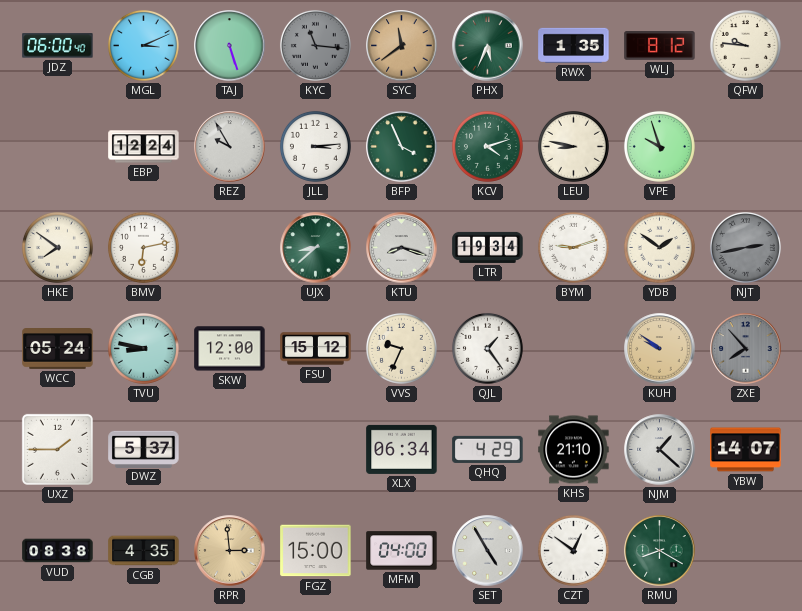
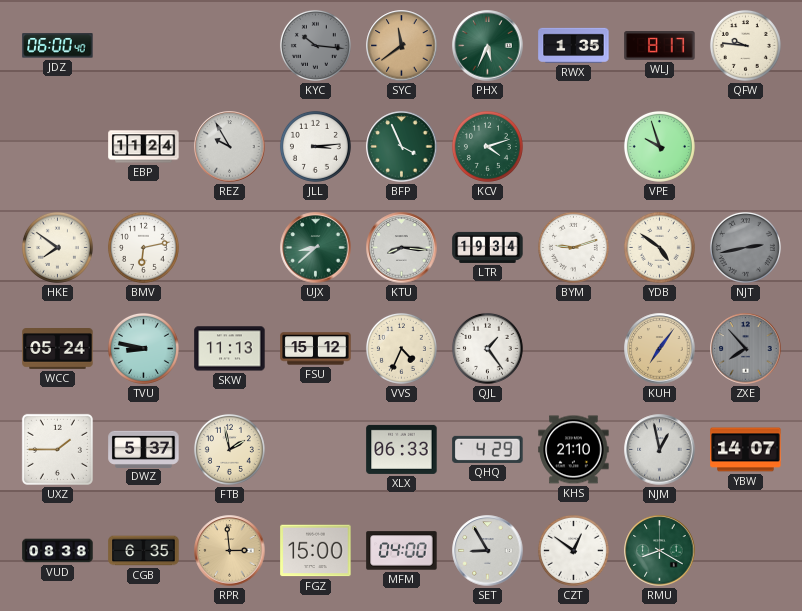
MGL: 3:11 -> none
TAJ: 5:27 -> none
KYC: 11:16 -> 10:16
WLJ: 8:12 -> 8:17
EBP: 12:24 -> 11:24
LEU: 8:47 -> none
KTU: 8:18 -> 8:16
YDB: 1:51 -> 4:51
SKW: 12:00 -> 11:13
VVS: 9:34 -> 4:34
KUH: 9:51 -> 7:06
FTB: none -> 1:58
XLX: 06:34 -> 06:33
NJM: 1:22 -> 12:58
CGB: 4:35 -> 6:35
SET: 4:55 -> 8:55
